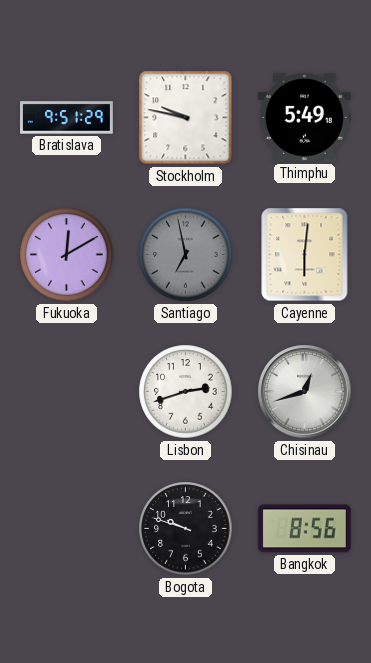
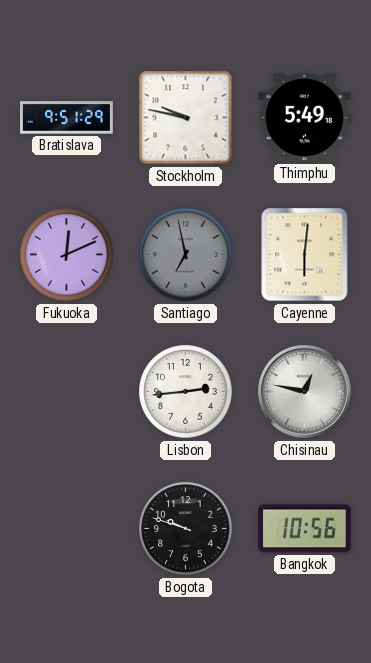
Fukuoka: 12:10 -> 12:11
Lisbon: 2:42 -> 2:44
Chisinau: 12:42 -> 12:47
Bangkok: 8:56 -> 10:56
